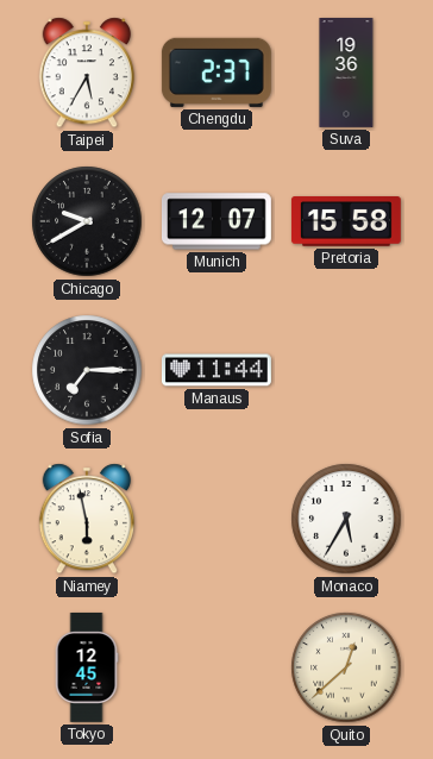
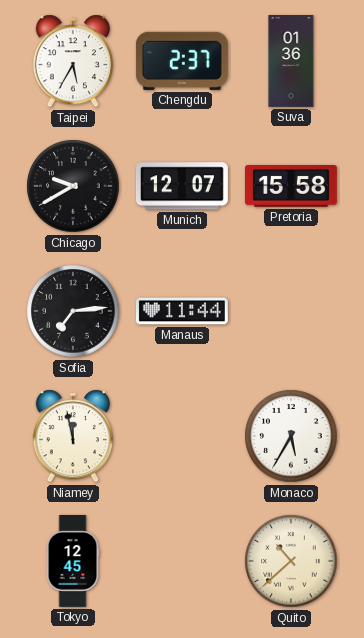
Suva: 19:36 -> 01:36
Sofia: 7:15 -> 7:14
Niamey: 5:58 -> 11:58
Quito: 12:38 -> 10:38
